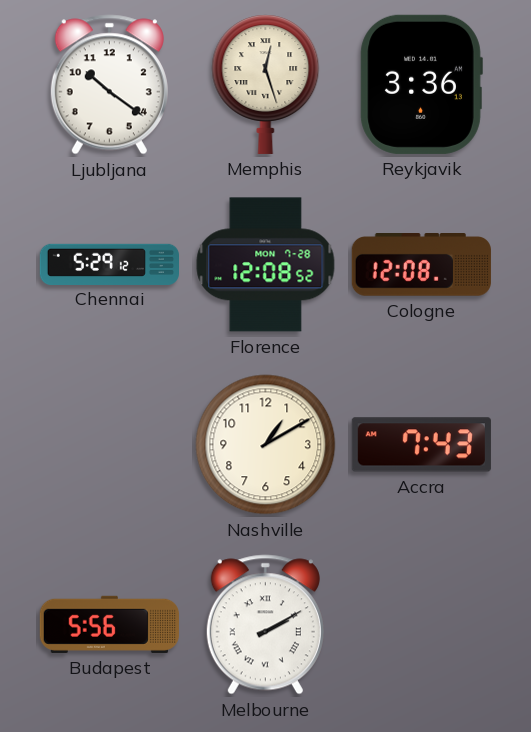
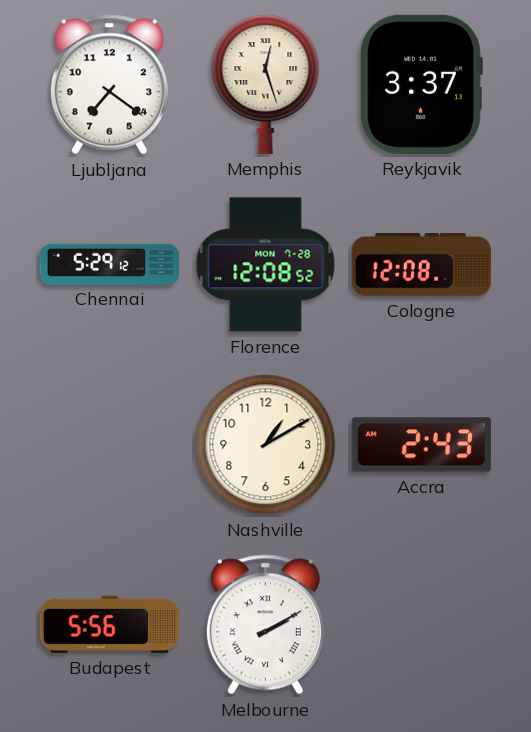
Ljubljana: 10:21 -> 7:21
Reykjavik: 3:36 -> 3:37
Accra: 7:43 -> 2:43
